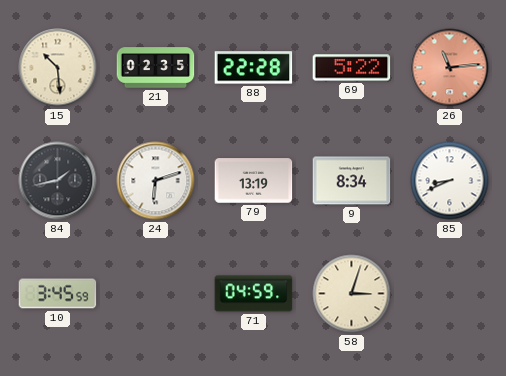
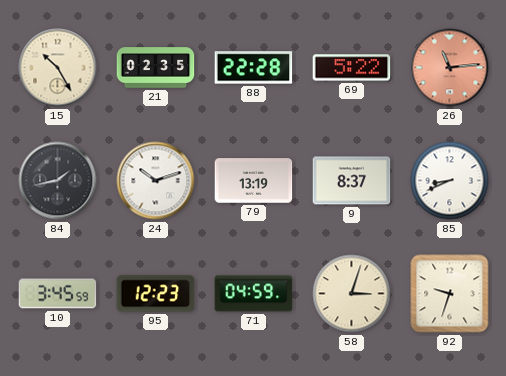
15: 10:29 -> 10:25
24: 6:12 -> 10:12
9: 8:34 -> 8:37
95: none -> 12:23
92: none -> 9:33
